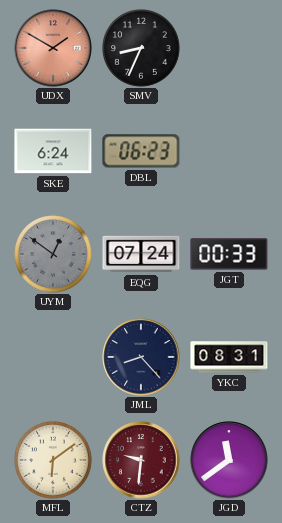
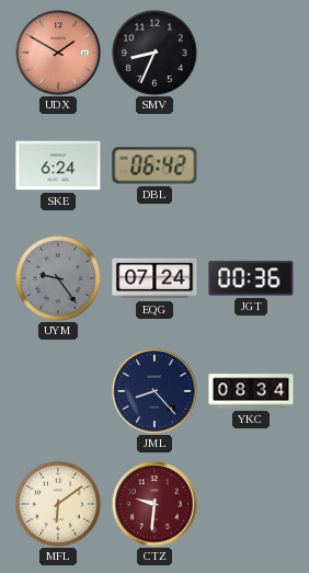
DBL: 06:23 -> 06:42
UYM: 12:51 -> 9:24
JGT: 00:33 -> 00:36
YKC: 08:31 -> 08:34
JGD: 11:39 -> none
